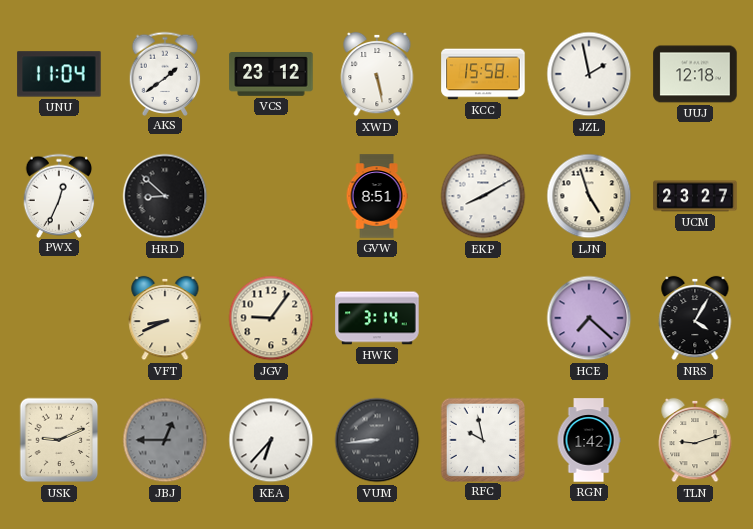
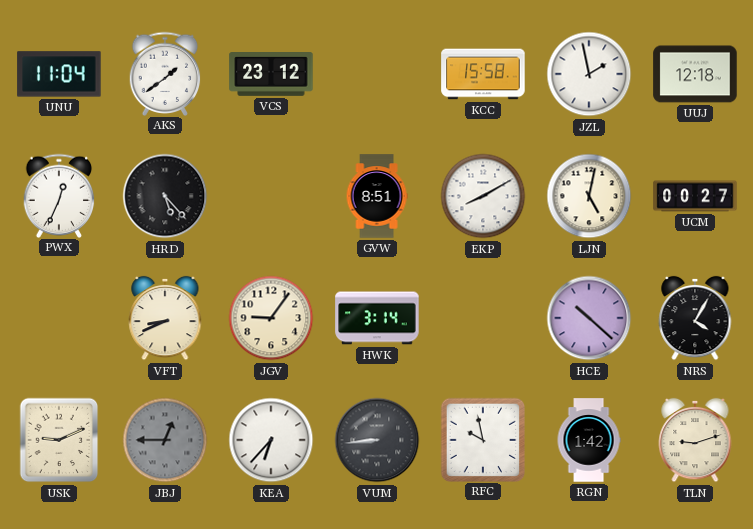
XWD: 5:28 -> none
HRD: 8:52 -> 5:23
LJN: 4:57 -> 5:02
UCM: 23:27 -> 00:27
HCE: 7:22 -> 10:22
